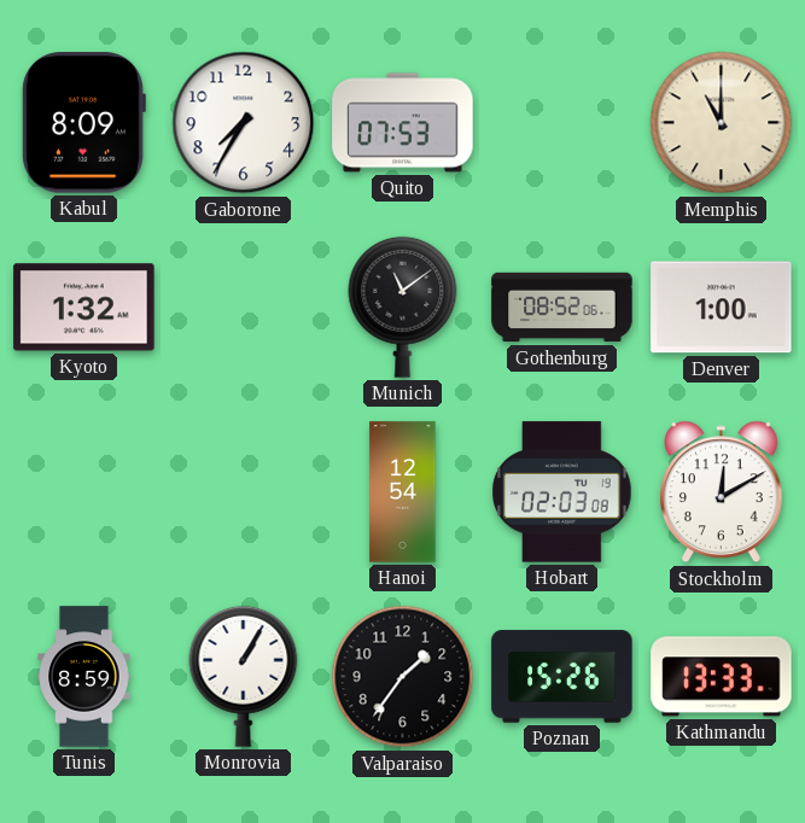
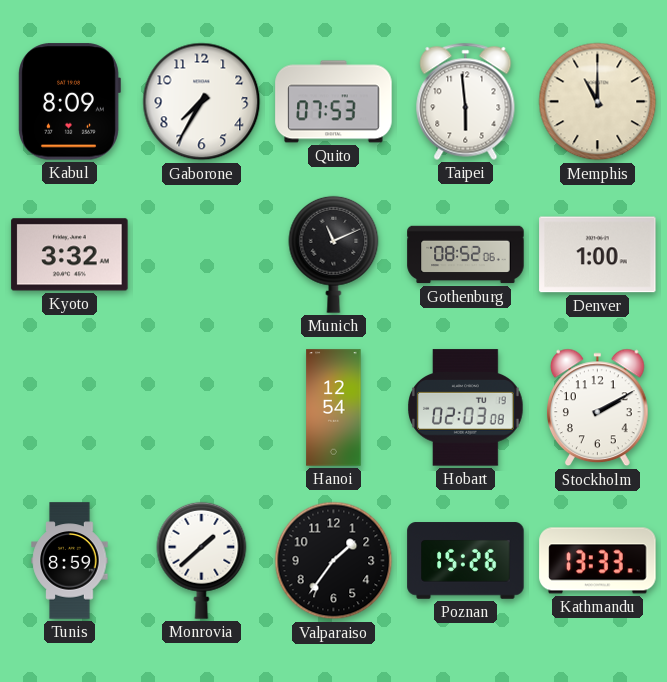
Taipei: none -> 5:59
Kyoto: 1:32 -> 3:32
Munich: 11:09 -> 11:11
Stockholm: 12:10 -> 2:10
Monrovia: 1:05 -> 1:38
